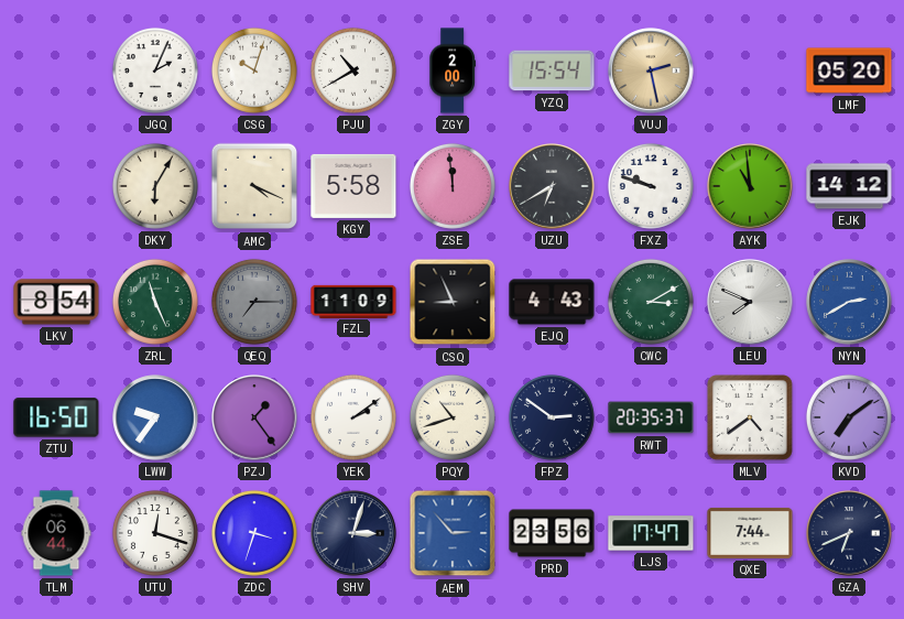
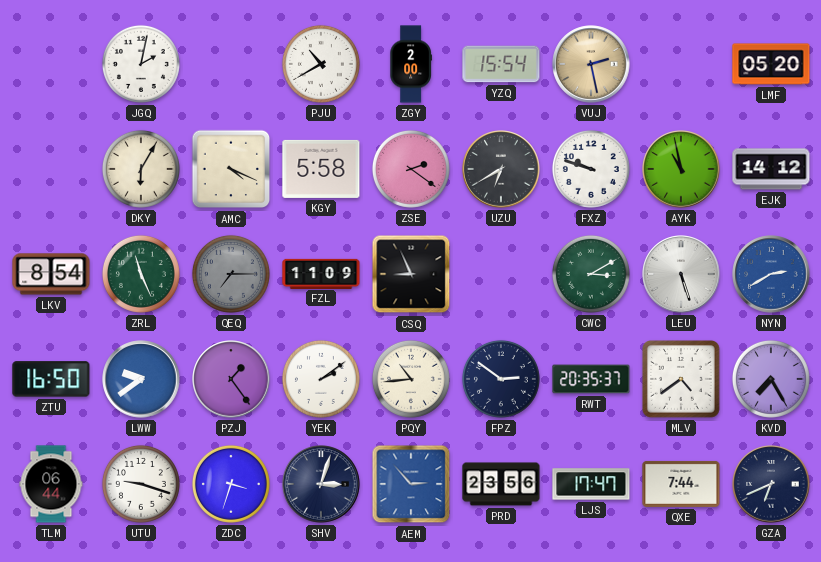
JGQ: 2:04 -> 2:02
CSG: 10:03 -> none
ZSE: 11:59 -> 2:21
AYK: 10:59 -> 10:58
EJQ: 4:43 -> none
LEU: 7:49 -> 5:27
LWW: 9:36 -> 9:39
PQY: 10:42 -> 10:44
KVD: 7:09 -> 7:25
UTU: 12:18 -> 9:18
